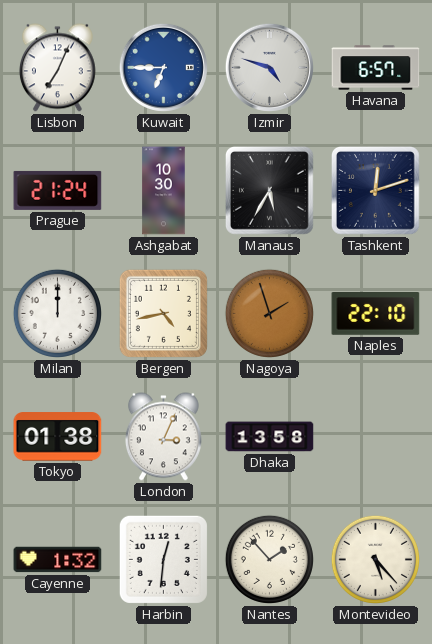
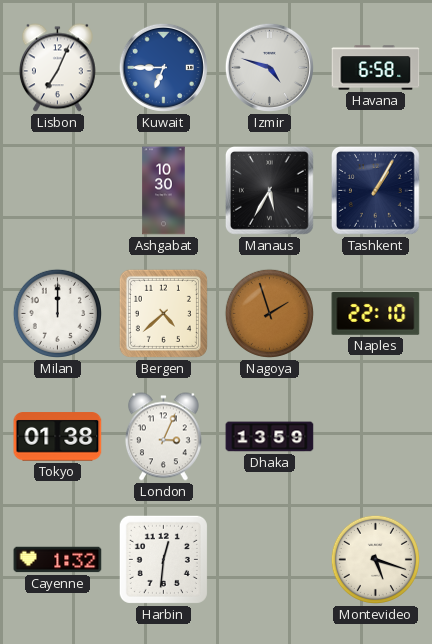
Havana: 6:57 -> 6:58
Prague: 21:24 -> none
Tashkent: 12:12 -> 1:05
Bergen: 4:43 -> 4:38
Dhaka: 13:58 -> 13:59
Nantes: 1:53 -> none
Montevideo: 5:23 -> 5:18
